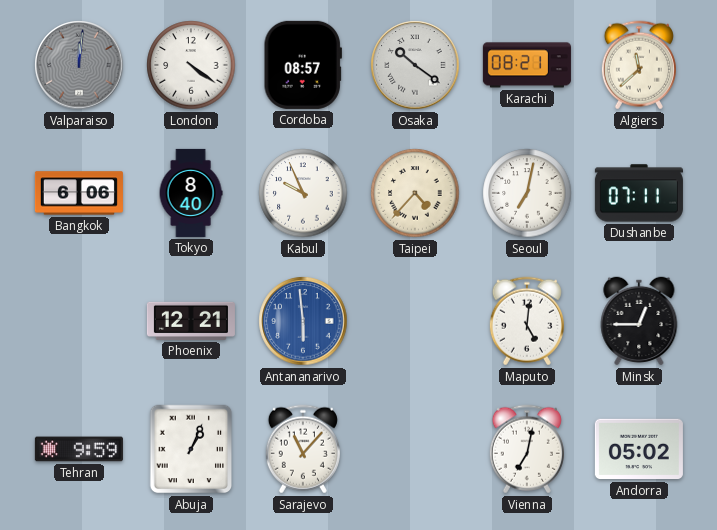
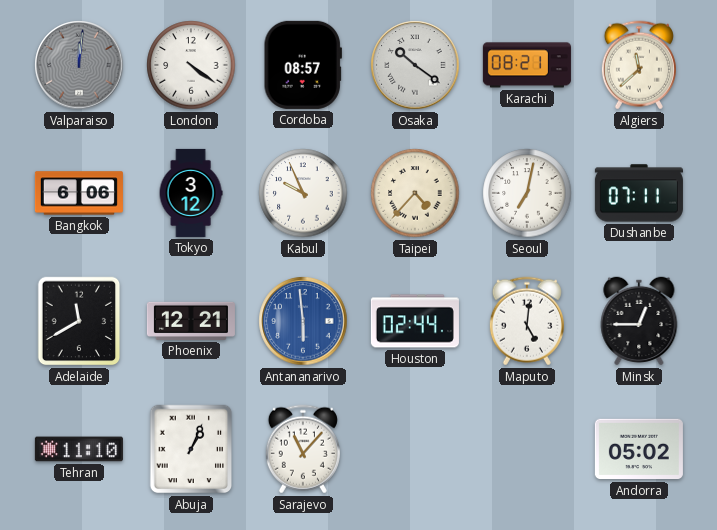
Tokyo: 8:40 -> 3:12
Adelaide: none -> 11:40
Houston: none -> 02:44
Tehran: 9:59 -> 11:10
Vienna: 7:02 -> none
